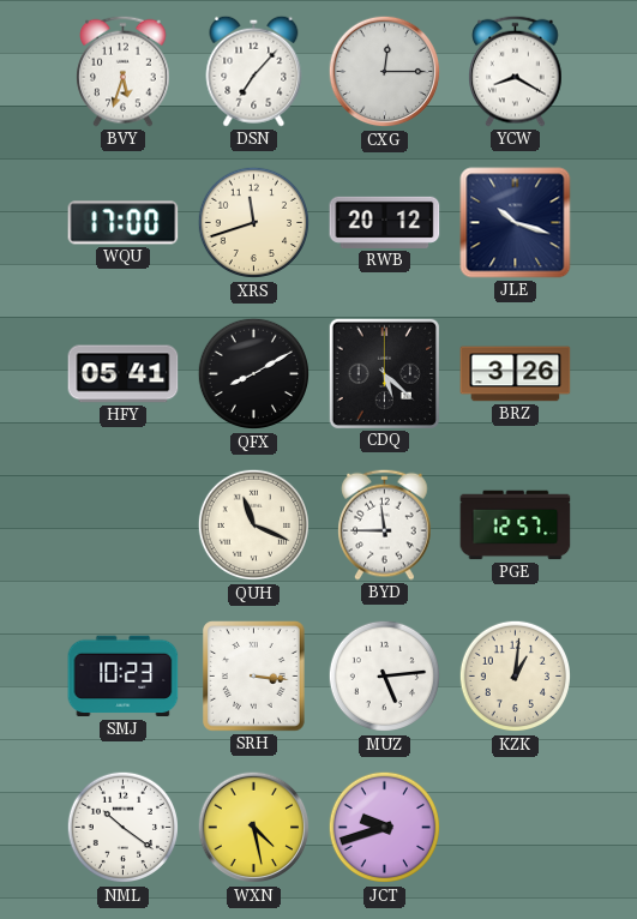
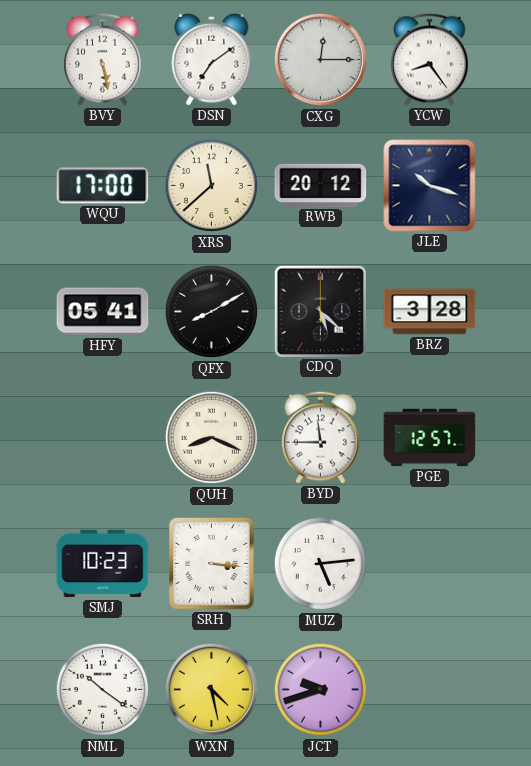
BVY: 5:33 -> 5:28
DSN: 7:07 -> 7:09
YCW: 8:20 -> 8:24
XRS: 11:42 -> 11:38
BRZ: 3:26 -> 3:28
QUH: 11:19 -> 8:19
KZK: 1:01 -> none
